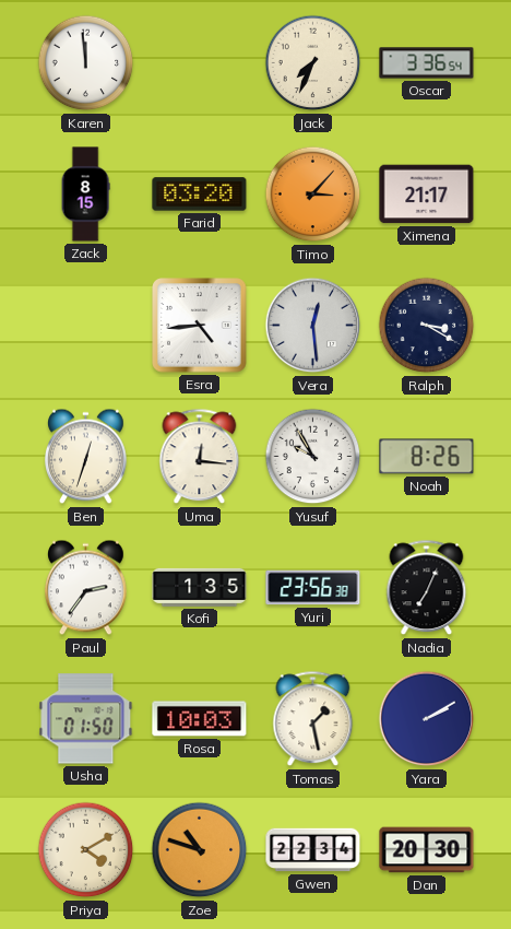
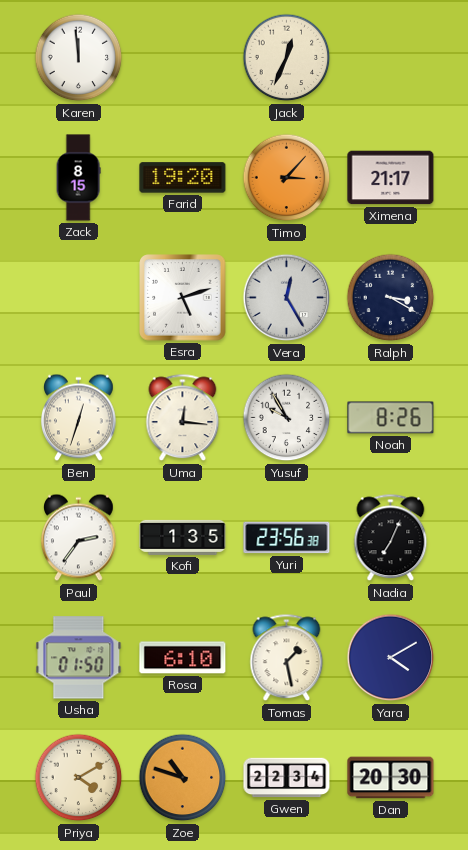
Jack: 7:34 -> 12:34
Oscar: 3:36 -> none
Farid: 03:20 -> 19:20
Esra: 4:44 -> 5:12
Vera: 12:29 -> 12:25
Rosa: 10:03 -> 6:10
Yara: 2:10 -> 4:10
